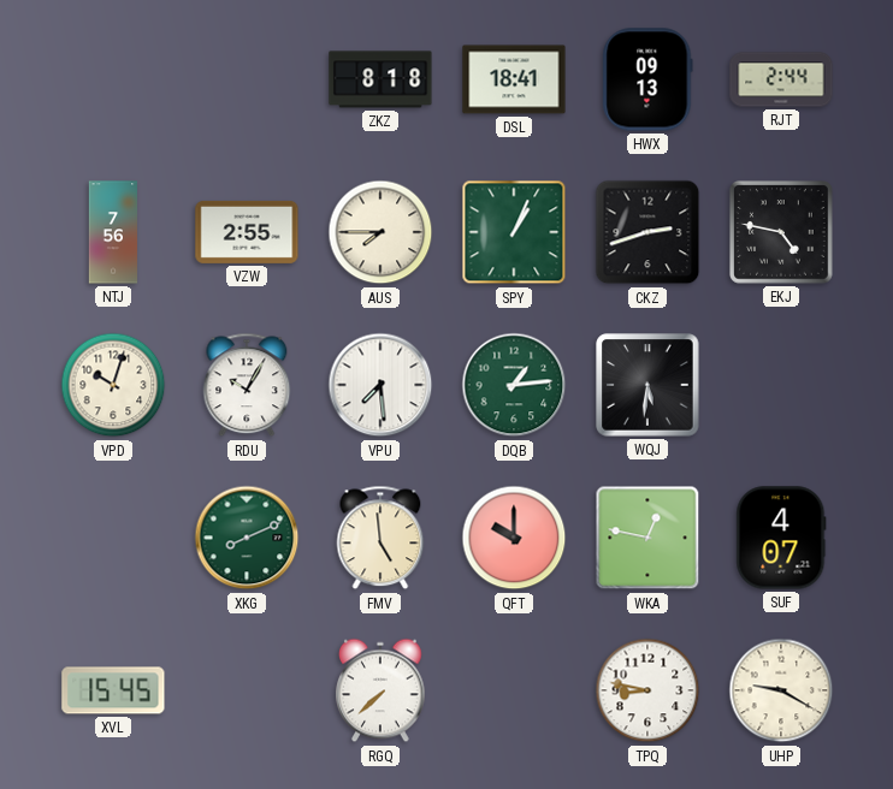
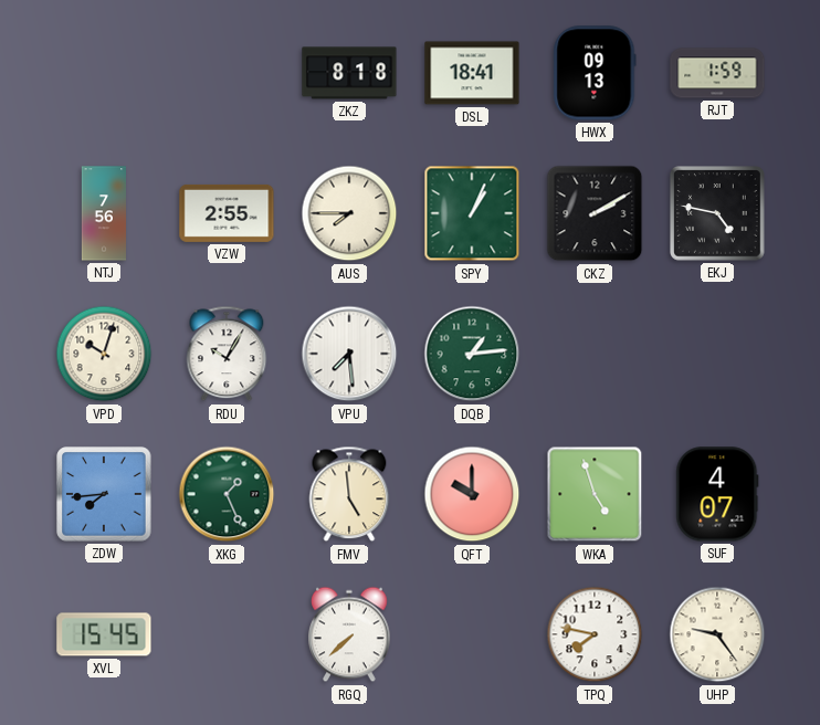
RJT: 2:44 -> 1:59
CKZ: 2:42 -> 2:10
WQJ: 5:31 -> none
ZDW: none -> 7:44
XKG: 8:11 -> 1:26
WKA: 12:47 -> 4:57
TPQ: 8:47 -> 7:47
UHP: 9:20 -> 9:24
